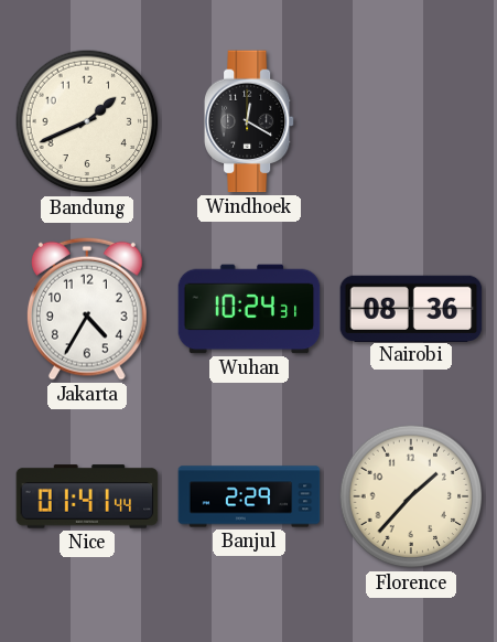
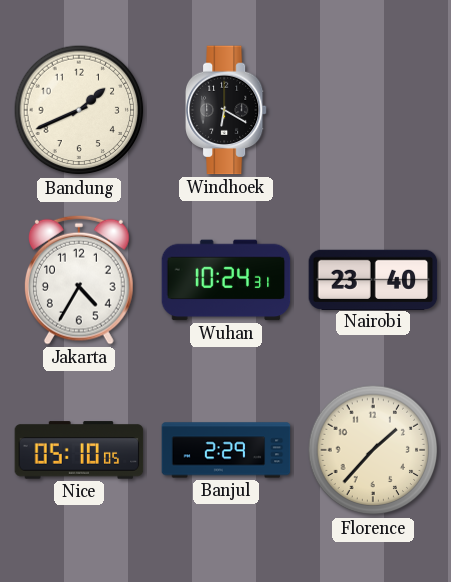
Windhoek: 12:20 -> 6:20
Nairobi: 08:36 -> 23:40
Nice: 01:41 -> 05:10
